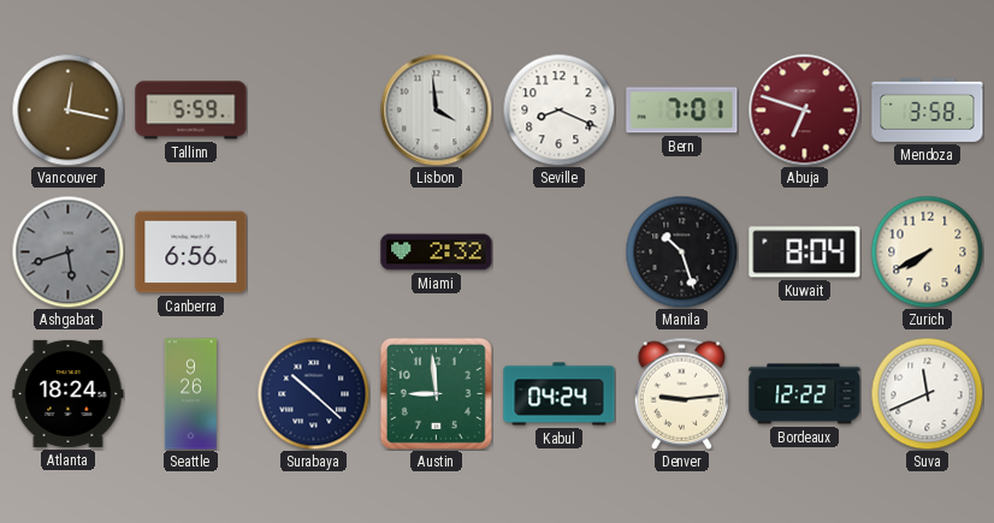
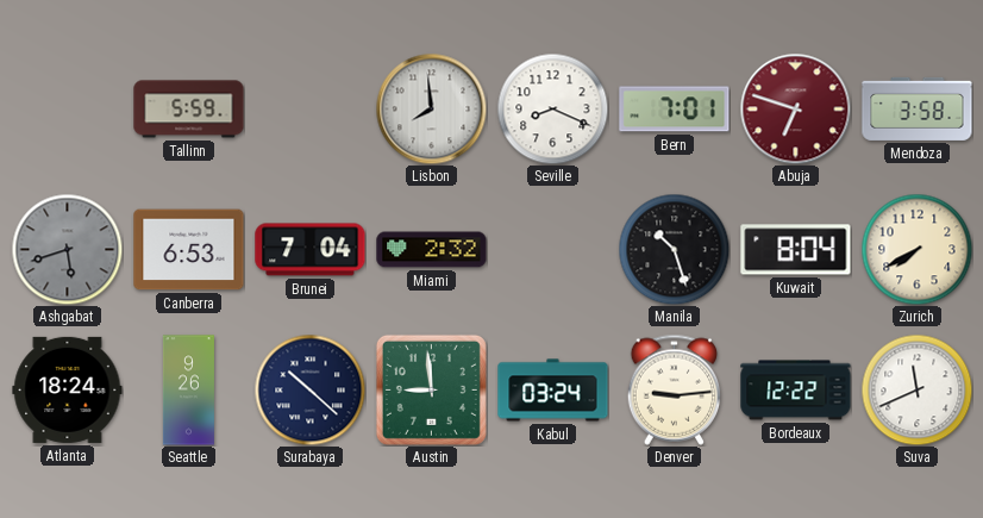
Vancouver: 12:17 -> none
Lisbon: 3:59 -> 7:59
Canberra: 6:56 -> 6:53
Brunei: none -> 7:04
Kabul: 04:24 -> 03:24
